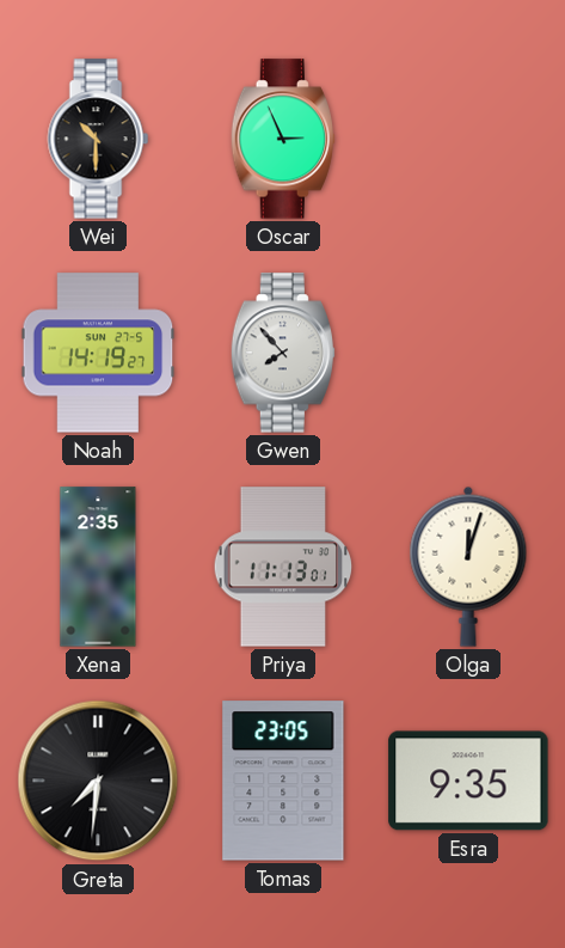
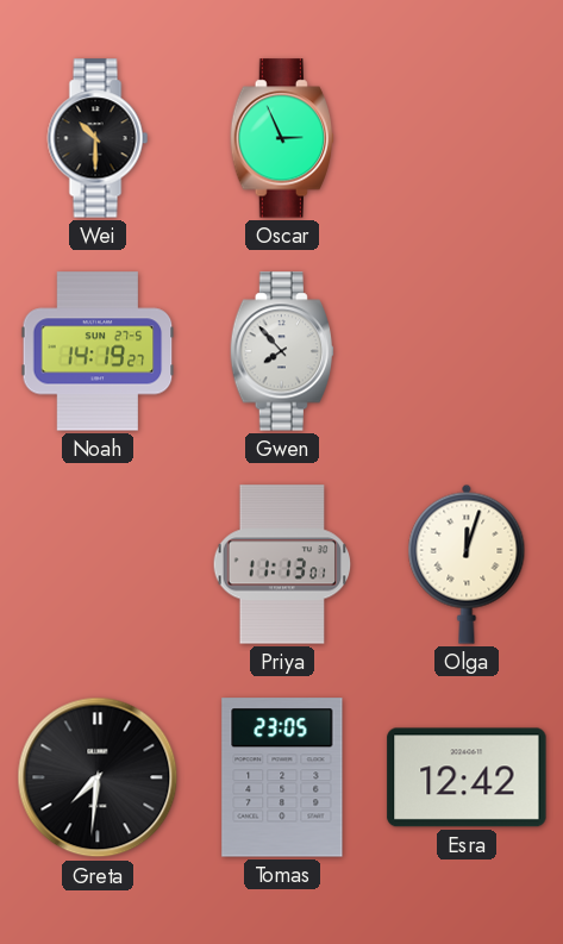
Xena: 2:35 -> none
Esra: 9:35 -> 12:42
